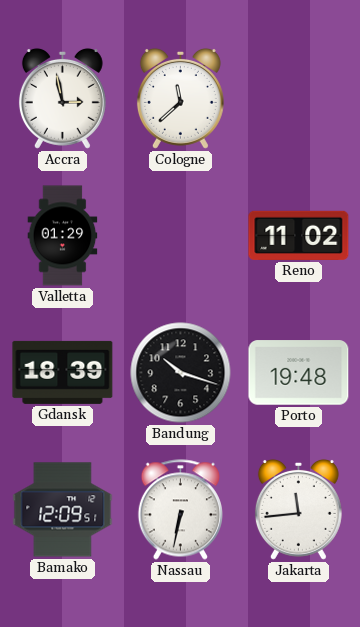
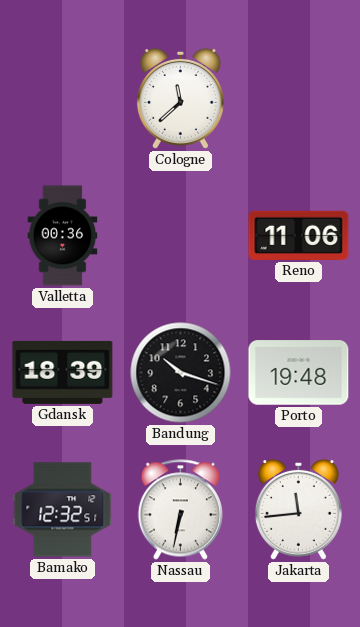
Accra: 2:58 -> none
Valletta: 01:29 -> 00:36
Reno: 11:02 -> 11:06
Bamako: 12:09 -> 12:32
